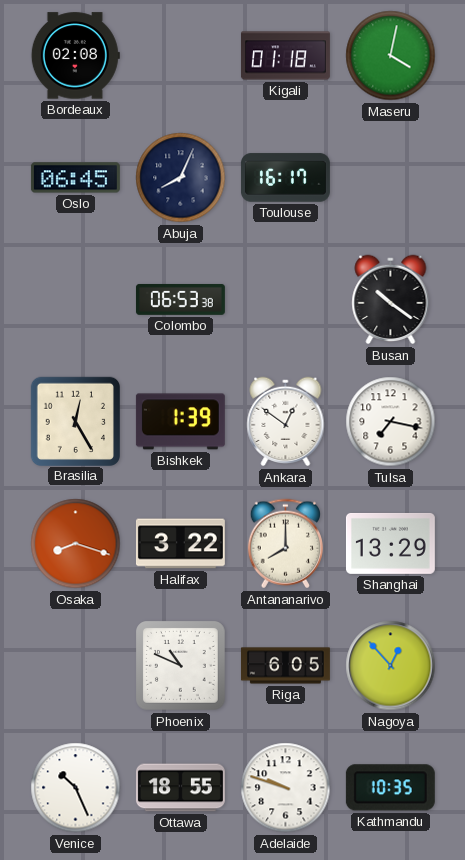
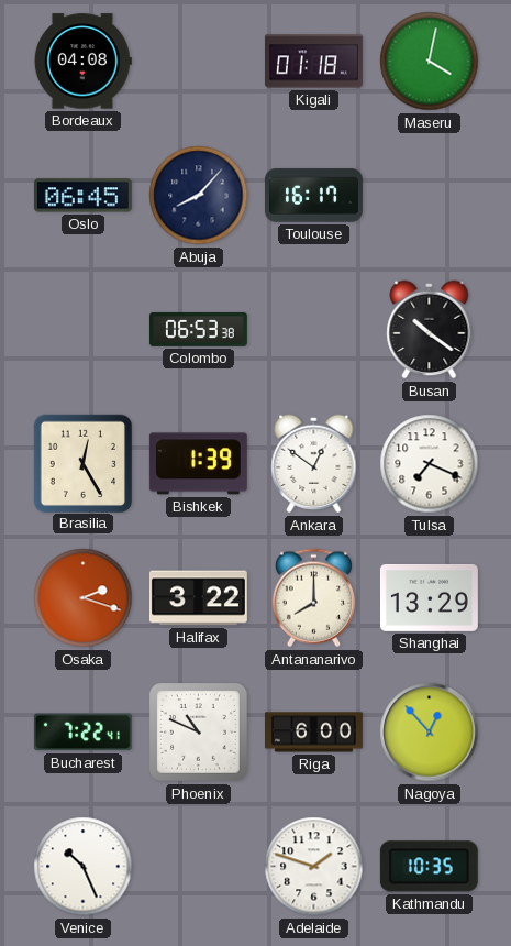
Bordeaux: 02:08 -> 04:08
Abuja: 8:04 -> 8:07
Tulsa: 7:17 -> 7:19
Osaka: 8:18 -> 2:18
Bucharest: none -> 7:22
Riga: 6:05 -> 6:00
Ottawa: 18:55 -> none
Adelaide: 9:48 -> 1:48
